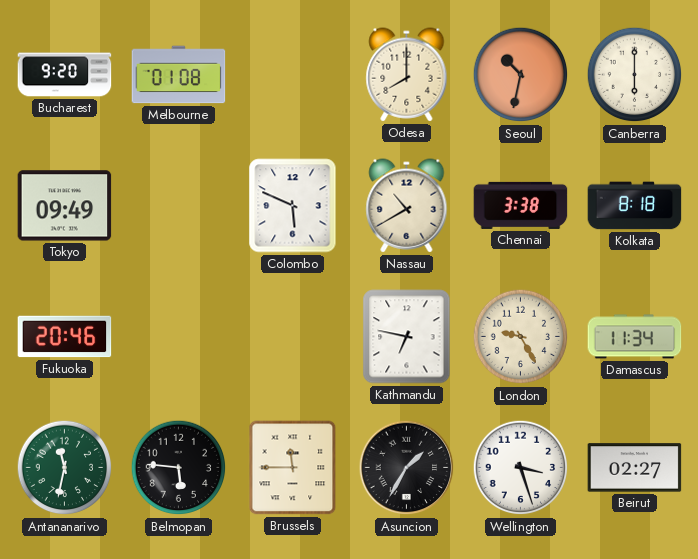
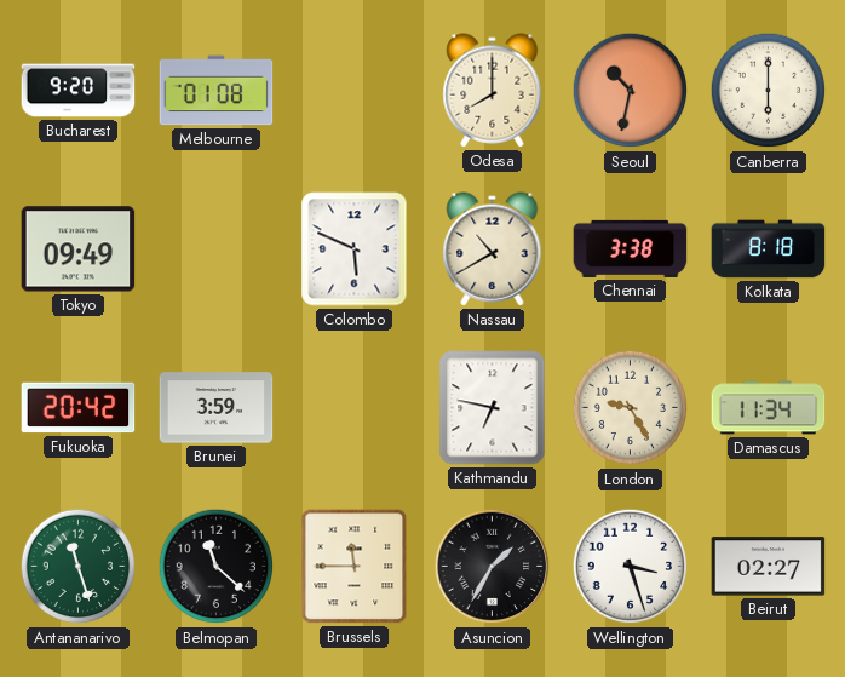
Fukuoka: 20:46 -> 20:42
Brunei: none -> 3:59
Antananarivo: 11:32 -> 11:27
Belmopan: 5:46 -> 11:22
